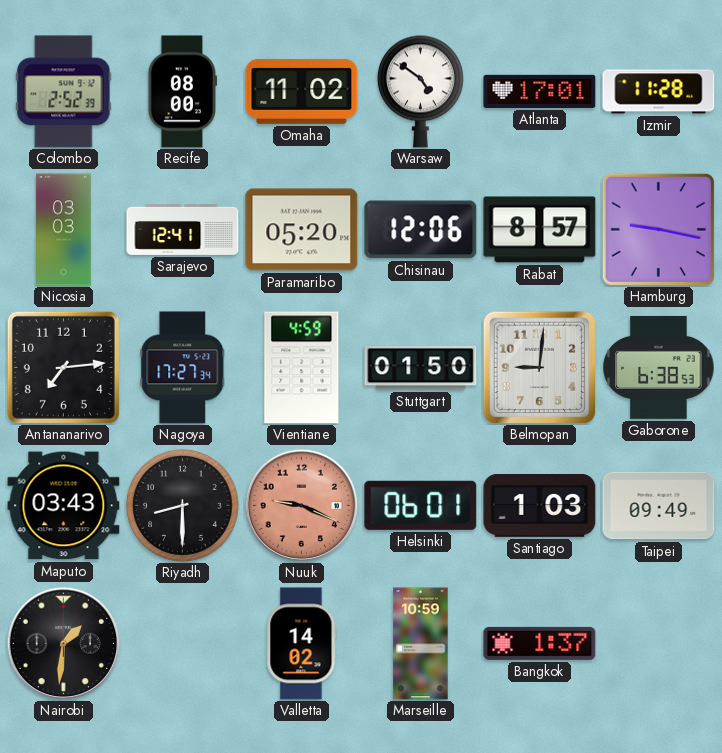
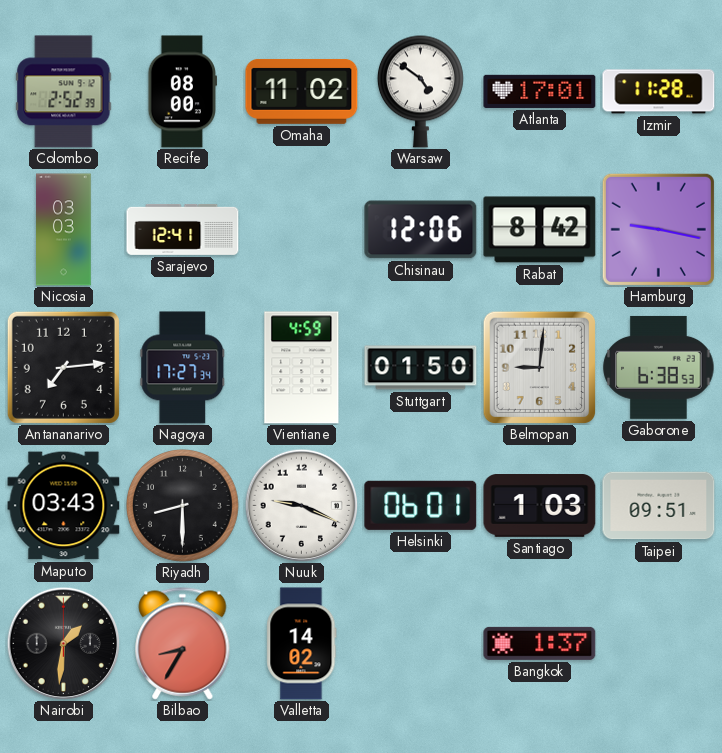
Paramaribo: 05:20 -> none
Rabat: 8:57 -> 8:42
Nuuk dial: salmon -> white
Taipei: 09:49 -> 09:51
Bilbao: none -> 8:35
Marseille: 10:59 -> none
